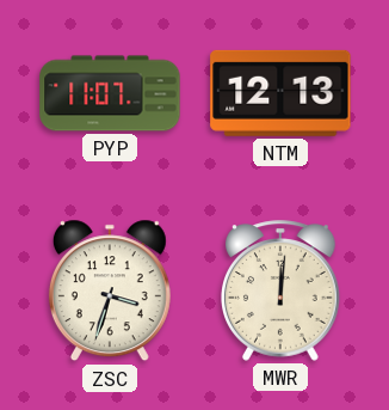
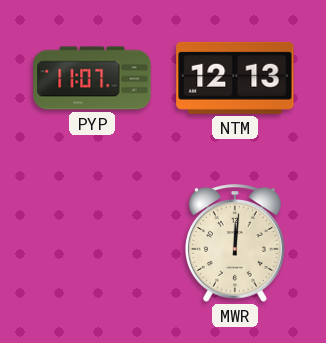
ZSC: 3:33 -> none
